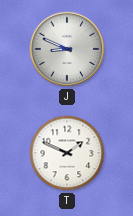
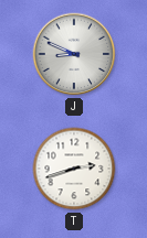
T: 1:49 -> 2:42
